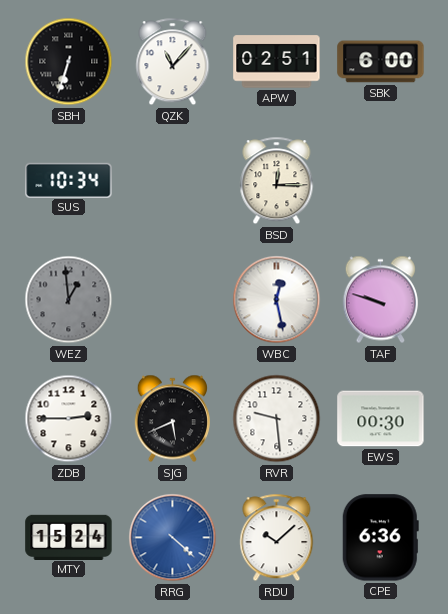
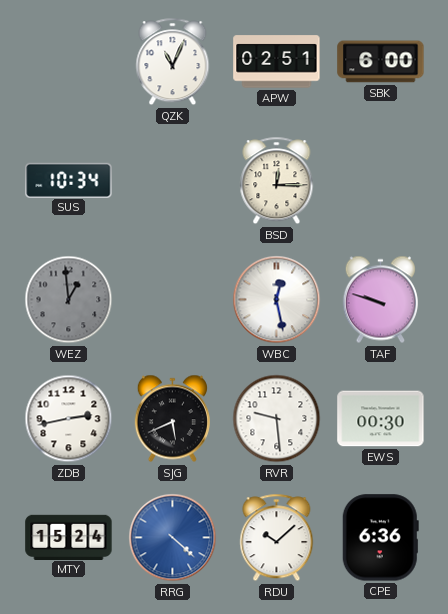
SBH: 6:33 -> none
QZK: 11:07 -> 11:04
ZDB: 2:45 -> 2:43
